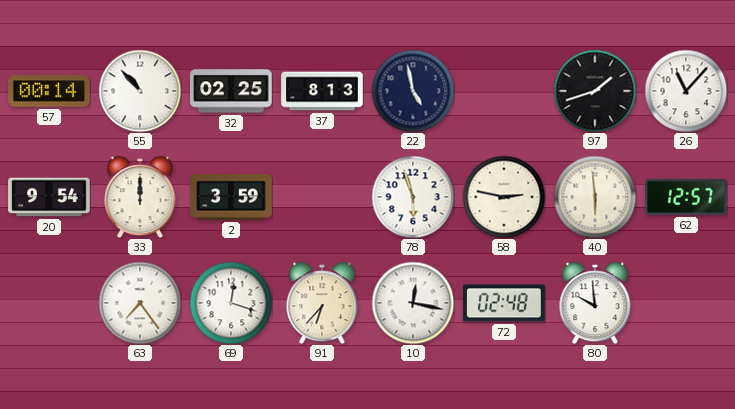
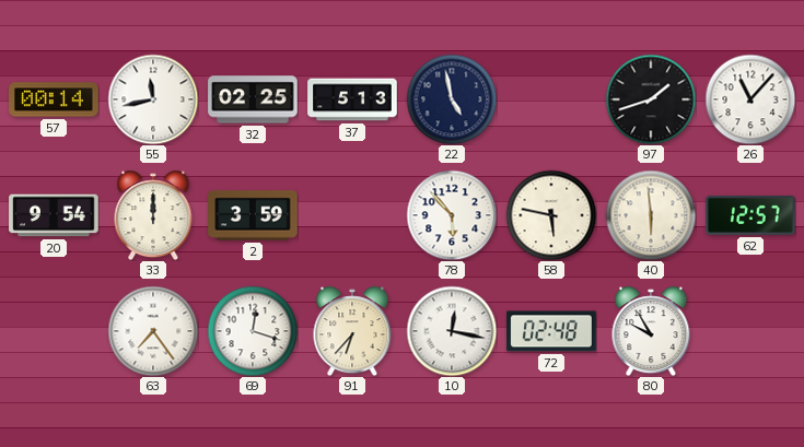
55: 10:53 -> 11:43
37: 8:13 -> 5:13
78: 5:57 -> 5:53
58: 2:47 -> 5:47
80: 9:59 -> 9:55
